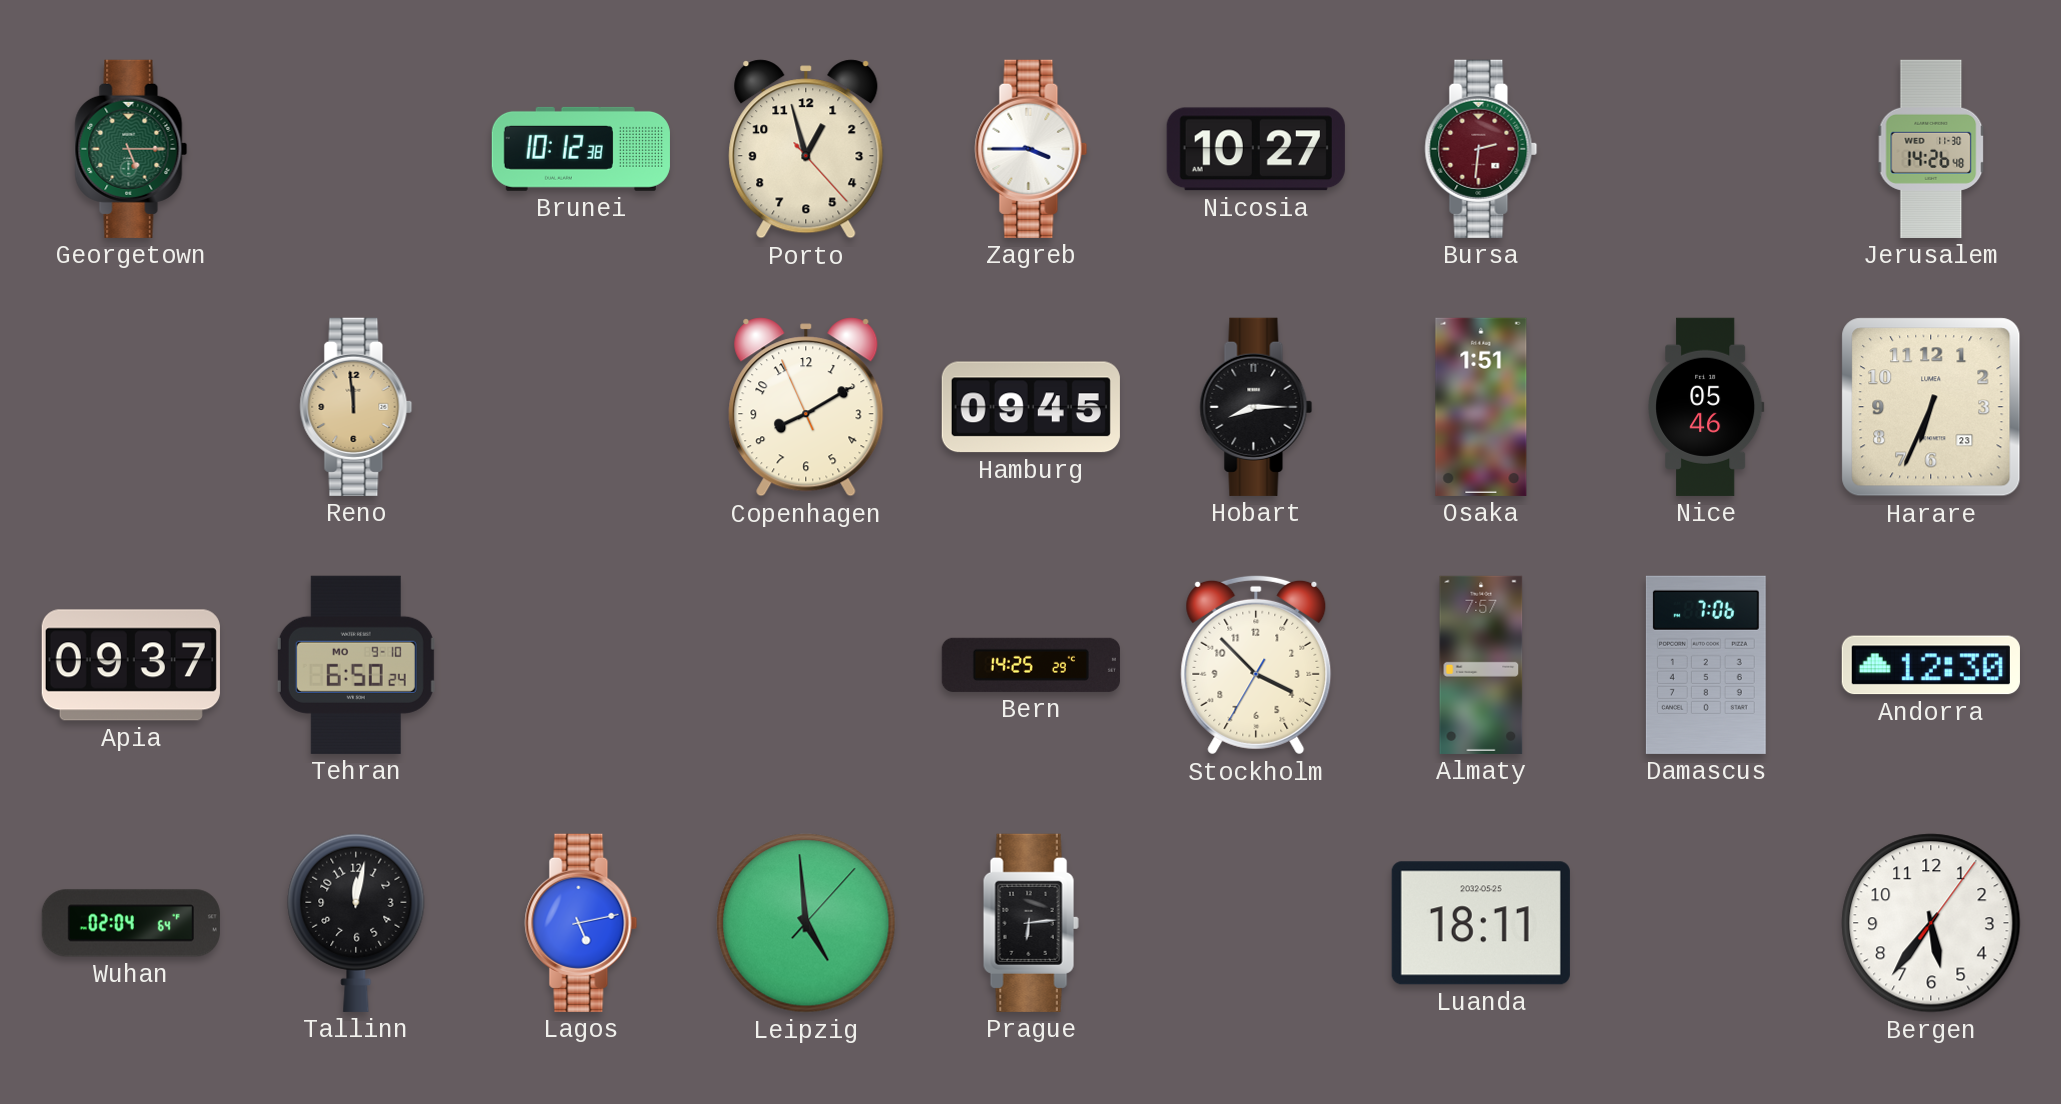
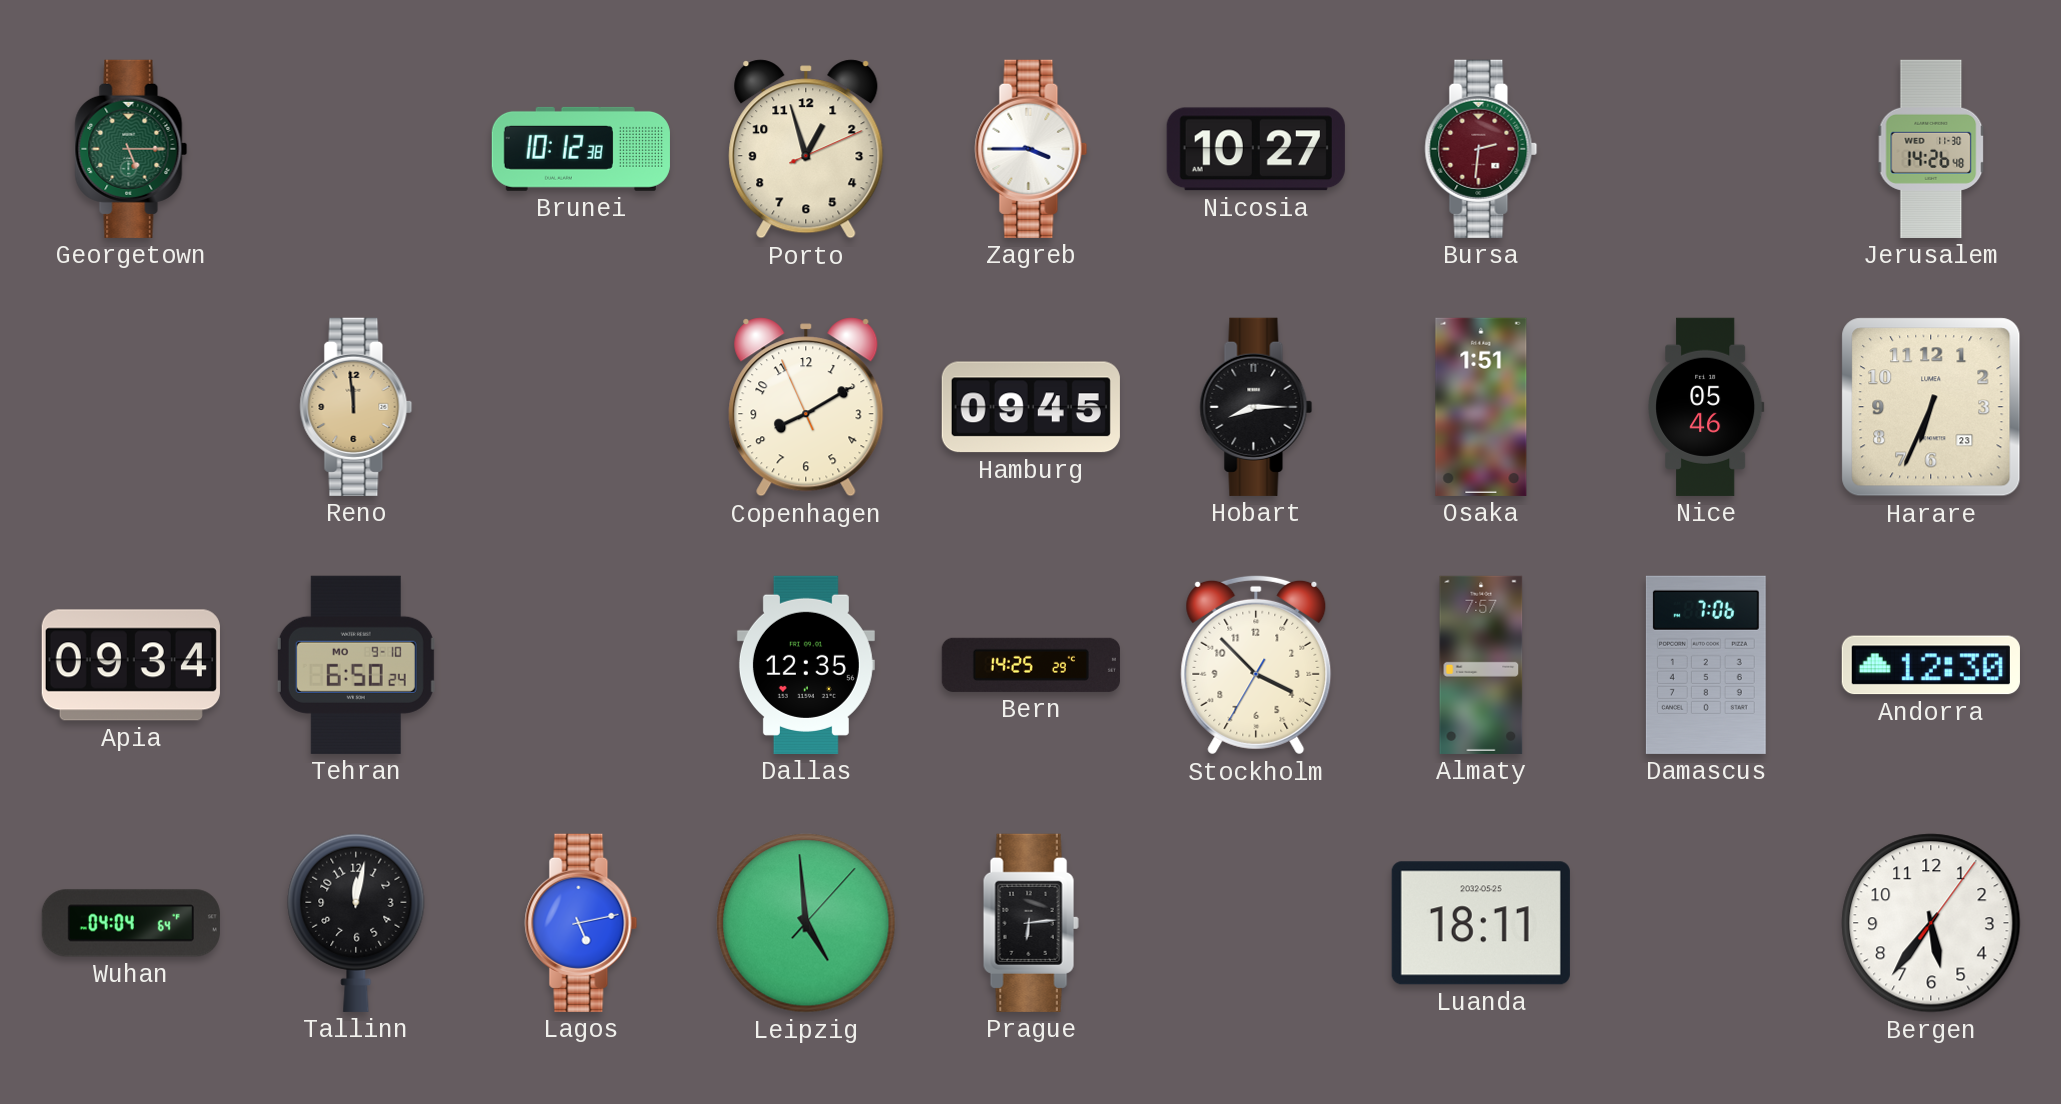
Porto: 12:57:23 -> 12:57:11
Apia: 09:37 -> 09:34
Dallas: none -> 12:35
Wuhan: 02:04 -> 04:04
